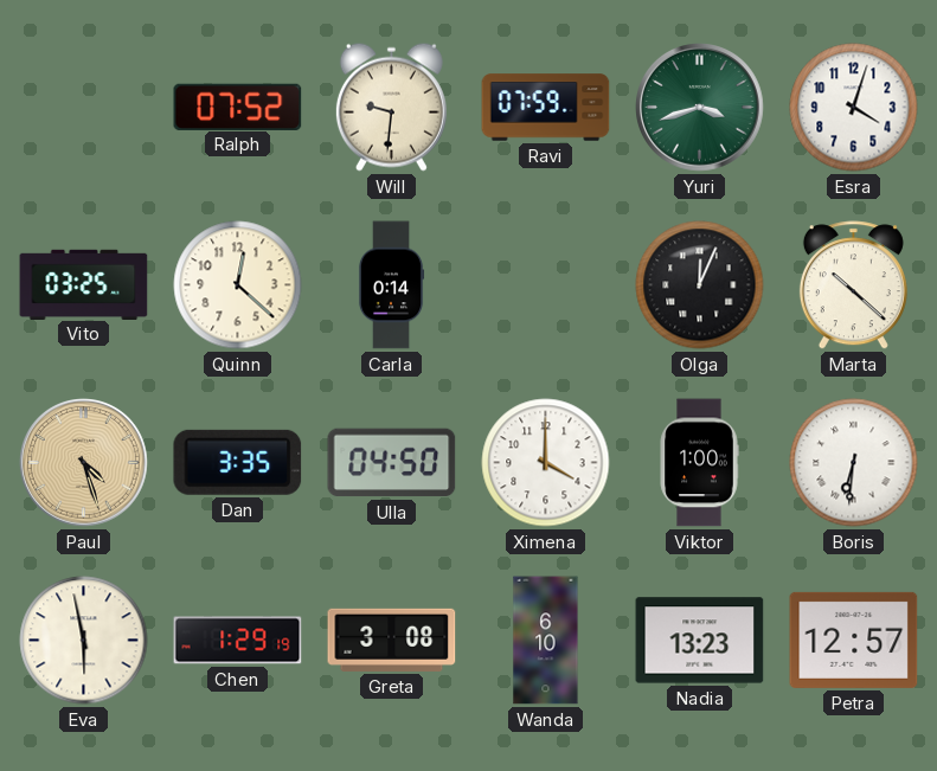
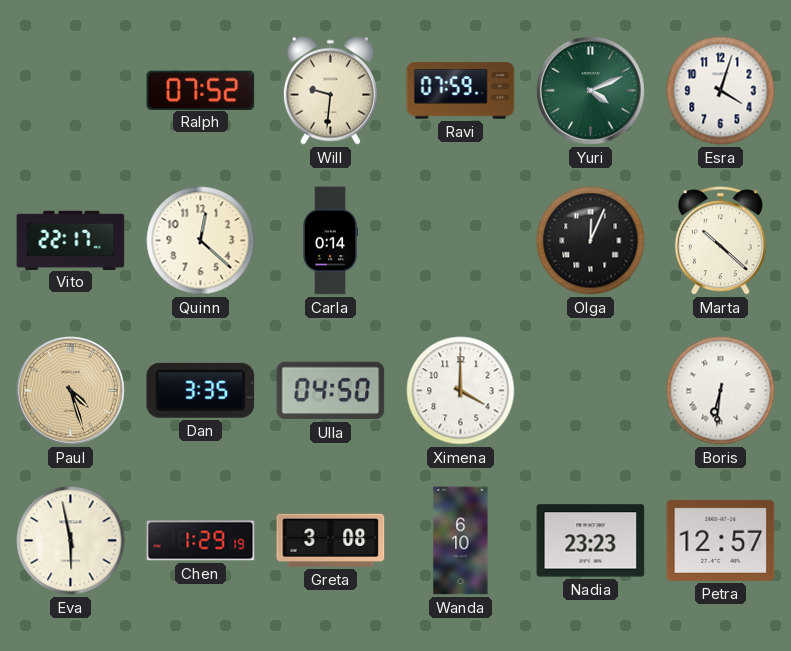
Yuri: 3:42 -> 4:11
Vito: 03:25 -> 22:17
Viktor: 1:00 -> none
Nadia: 13:23 -> 23:23
